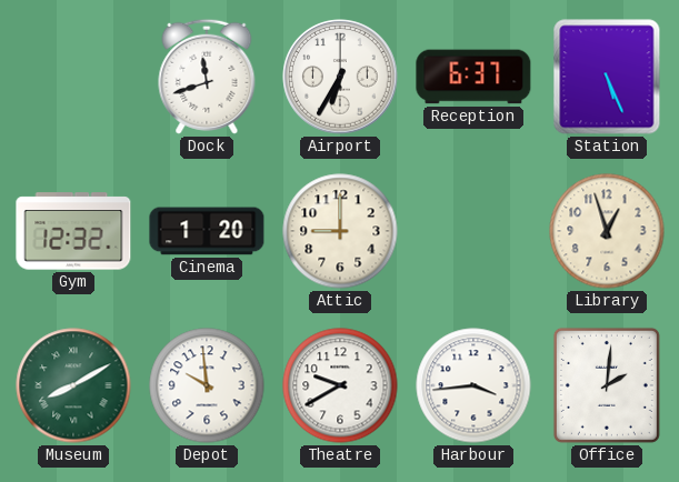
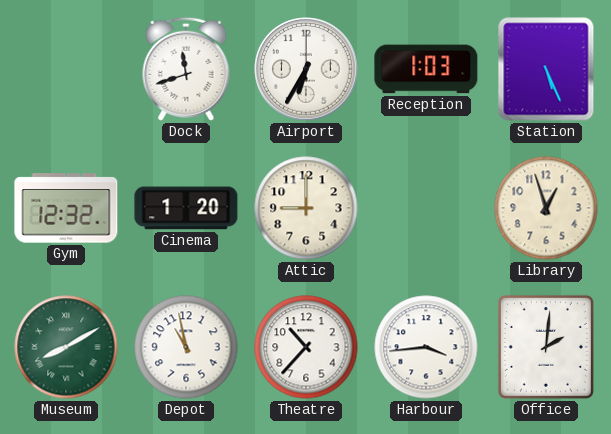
Reception: 6:37 -> 1:03
Depot: 9:59 -> 10:58
Theatre: 9:40 -> 10:37
